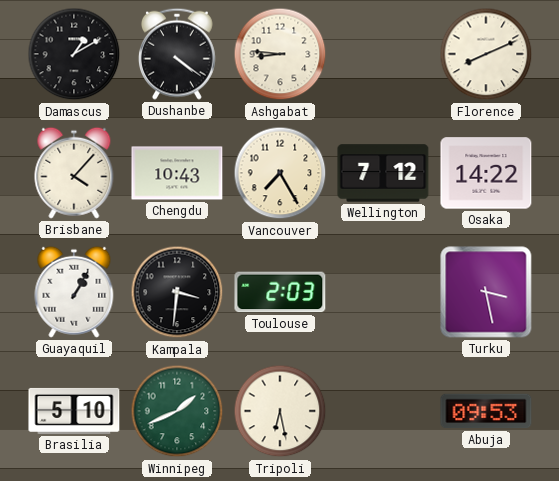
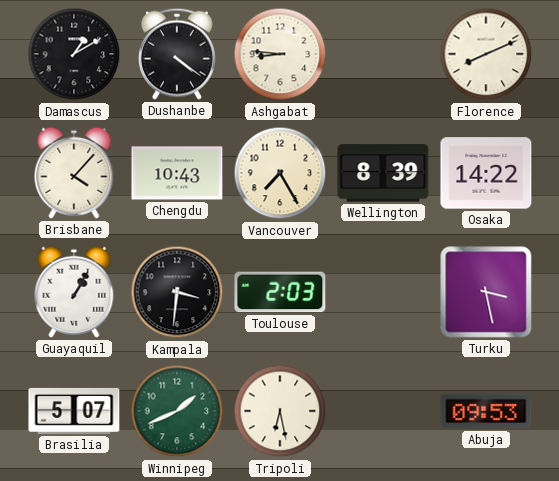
Wellington: 7:12 -> 8:39
Brasilia: 5:10 -> 5:07
